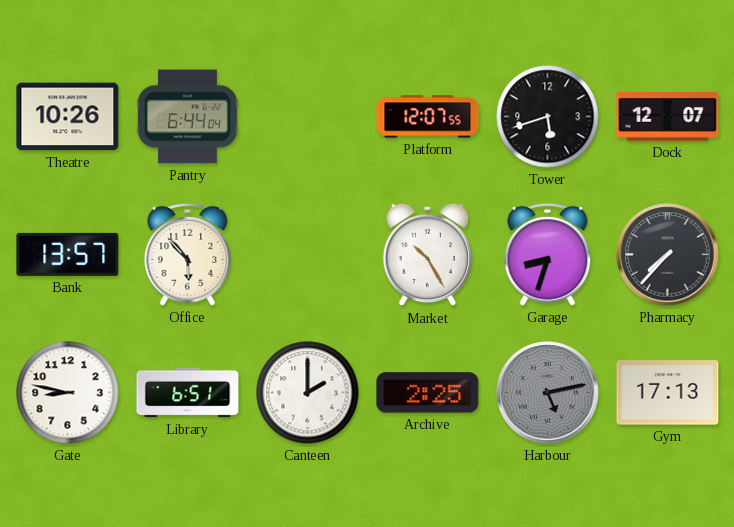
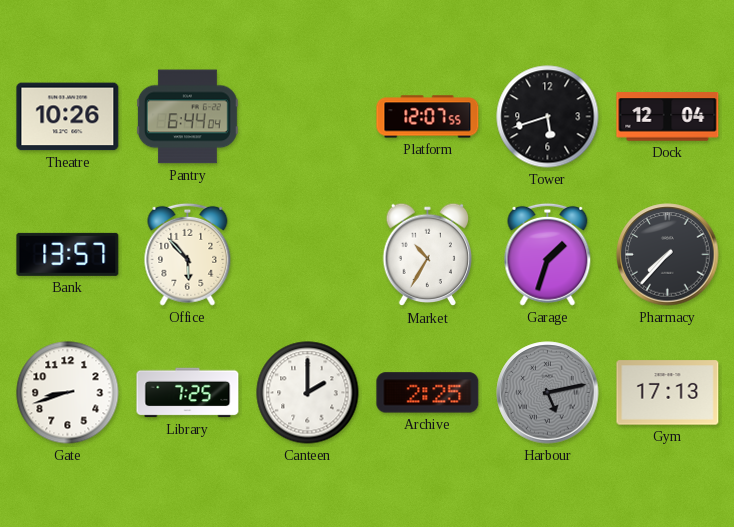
Dock: 12:07 -> 12:04
Market: 10:25 -> 10:35
Garage: 8:33 -> 1:33
Gate: 8:47 -> 8:42
Library: 6:51 -> 7:25
